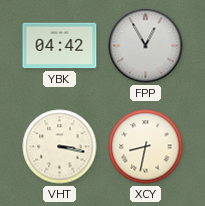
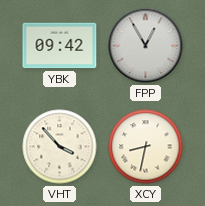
YBK: 04:42 -> 09:42
VHT: 3:17 -> 3:53
